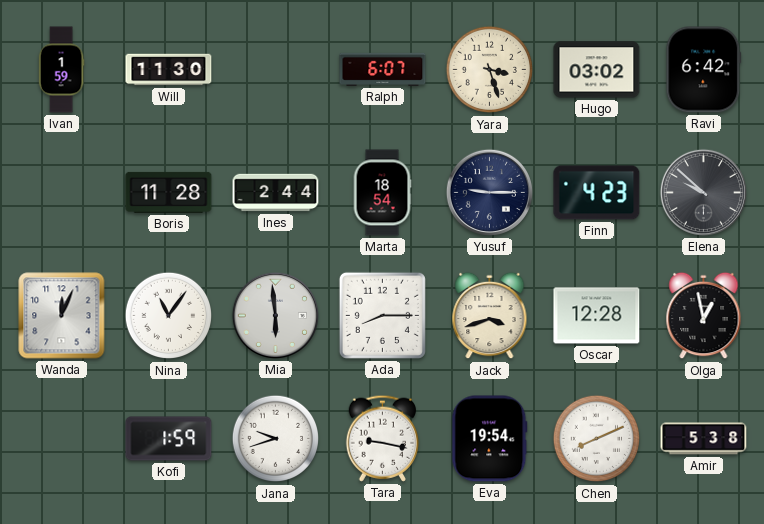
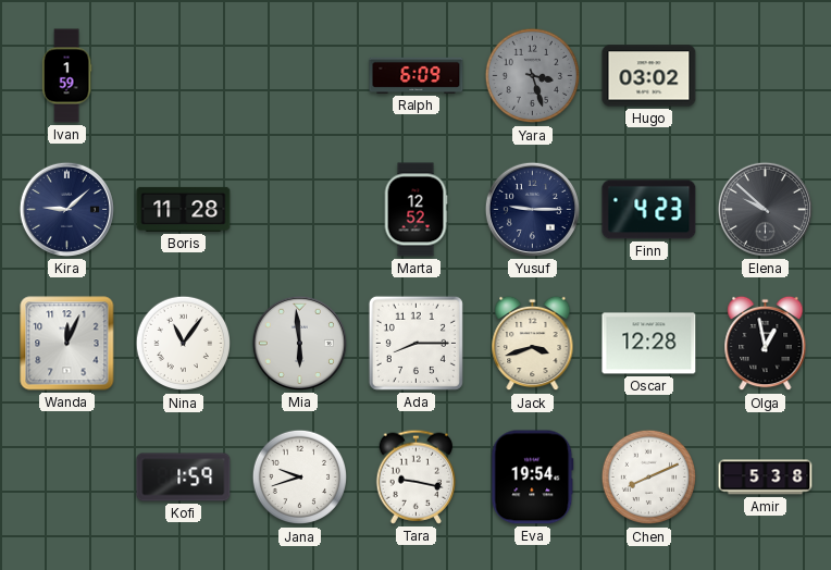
Will: 11:30 -> none
Ralph: 6:07 -> 6:09
Yara dial: cream -> grey
Ravi: 6:42 -> none
Kira: none -> 9:08
Ines: 2:44 -> none
Marta: 18:54 -> 12:52
